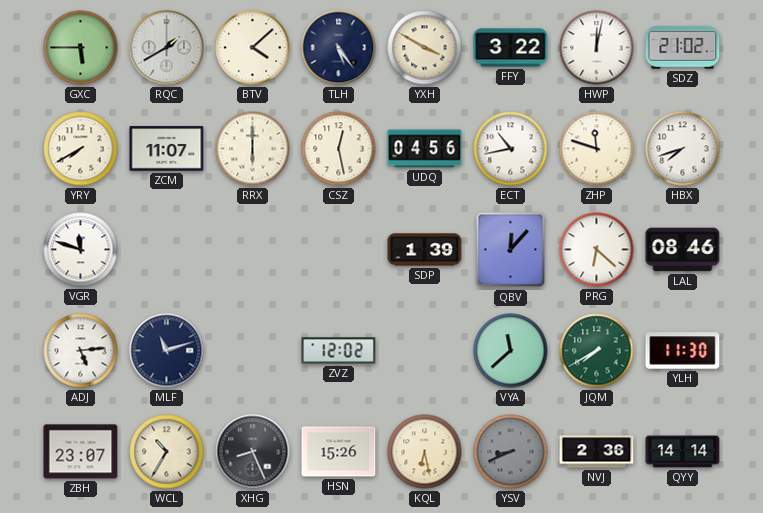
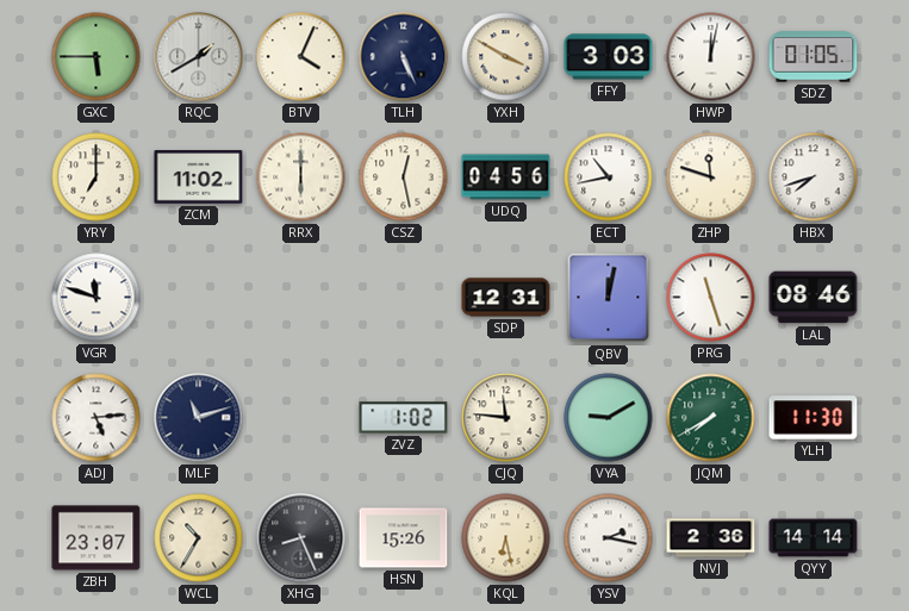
BTV: 4:08 -> 4:04
TLH: 5:24 -> 5:26
FFY: 3:22 -> 3:03
SDZ: 21:02 -> 01:05
YRY: 7:40 -> 7:00
ZCM: 11:07 -> 11:02
SDP: 1:39 -> 12:31
QBV: 12:07 -> 12:02
PRG: 6:22 -> 11:27
ZVZ: 12:02 -> 1:02
CJQ: none -> 11:46
VYA: 11:38 -> 9:10
YSV: 8:41 -> 2:17
YSV dial: grey -> white
